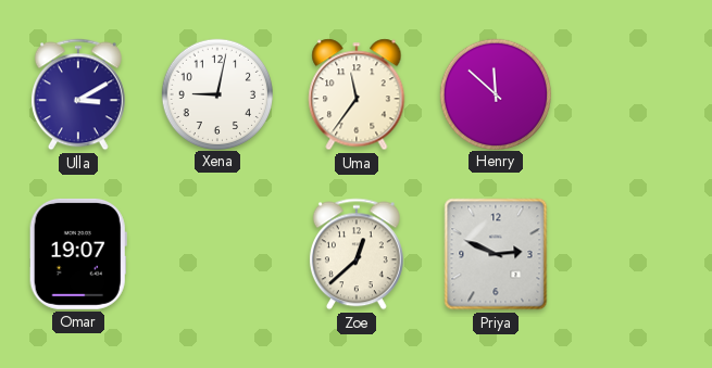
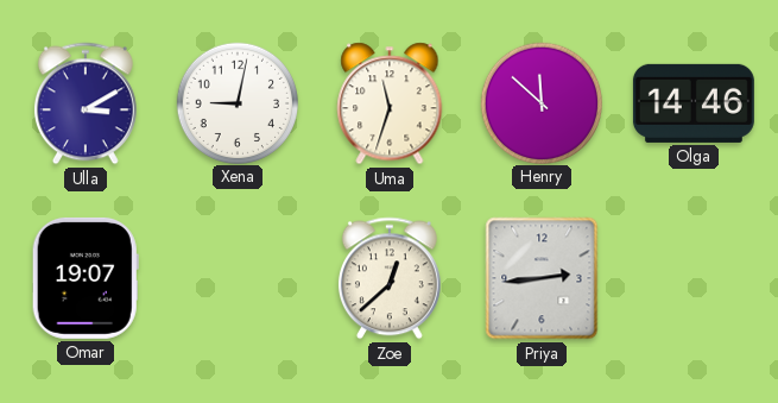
Uma: 11:36 -> 11:33
Olga: none -> 14:46
Priya: 2:49 -> 2:44
